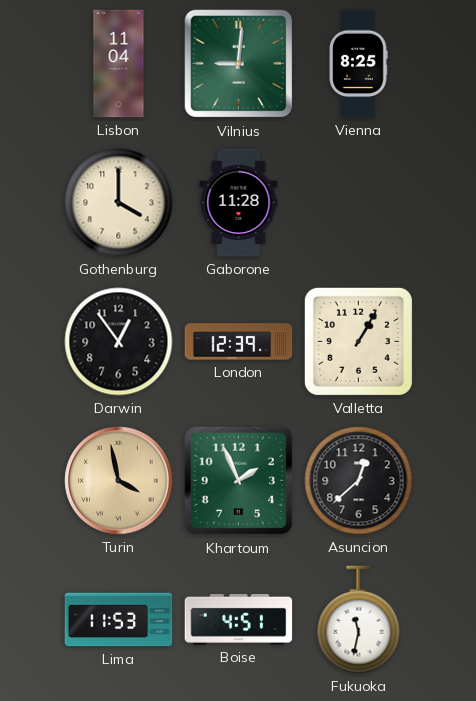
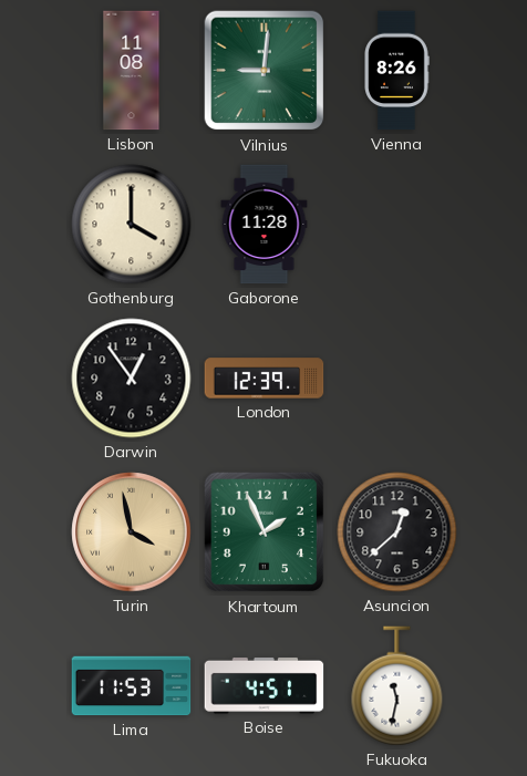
Lisbon: 11:04 -> 11:08
Vienna: 8:25 -> 8:26
Valletta: 1:05 -> none
